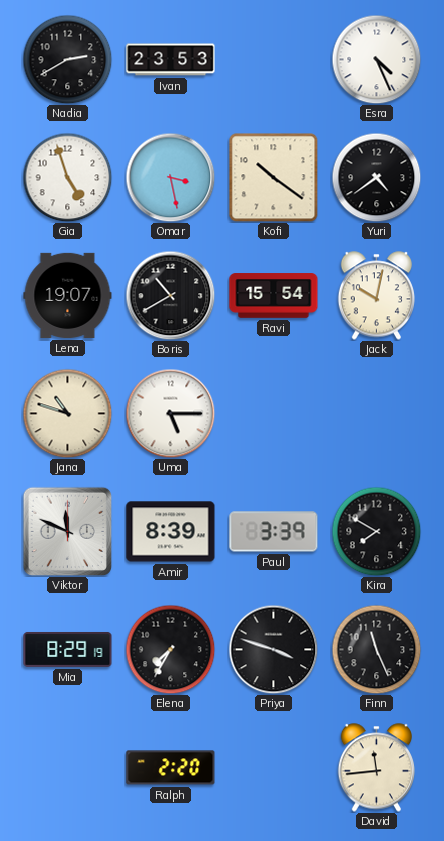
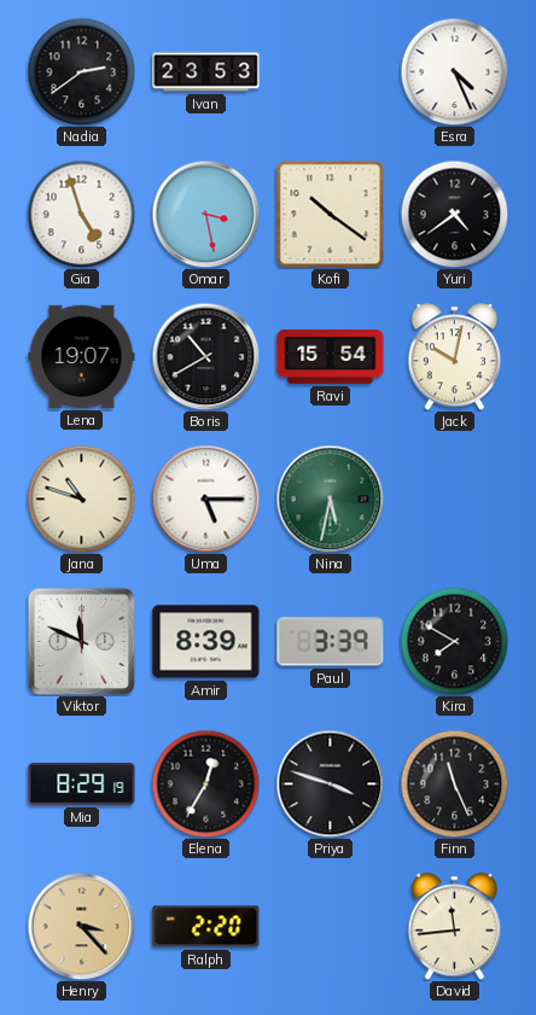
Nadia: 2:40 -> 2:39
Nina: none -> 5:32
Elena: 7:35 -> 12:35
Henry: none -> 3:23
